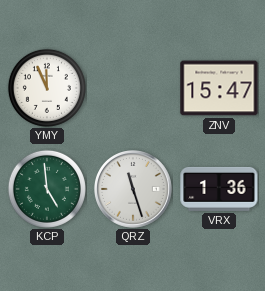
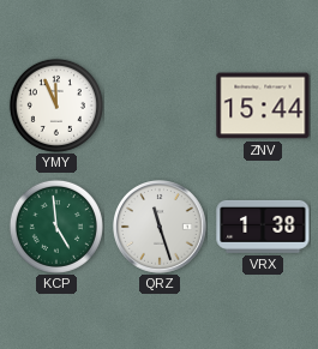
ZNV: 15:47 -> 15:44
VRX: 1:36 -> 1:38
